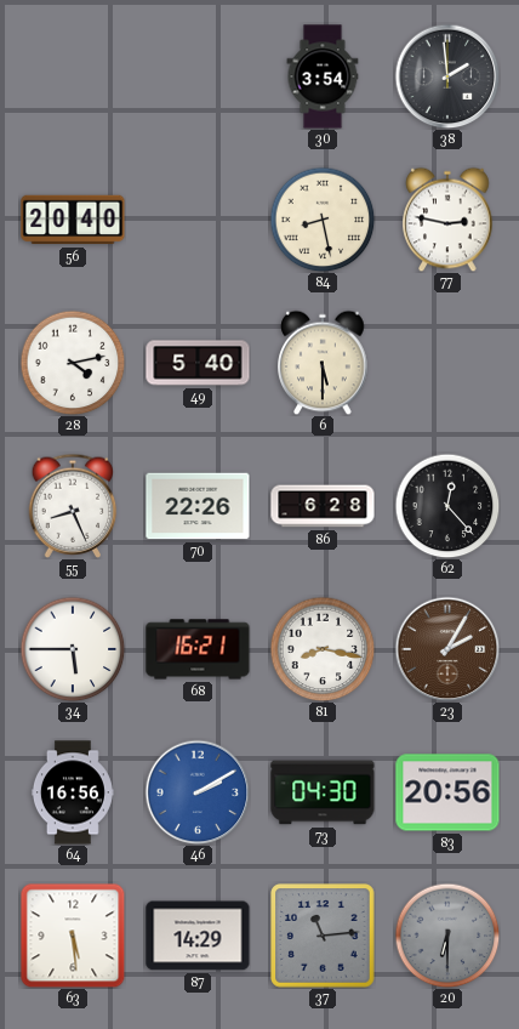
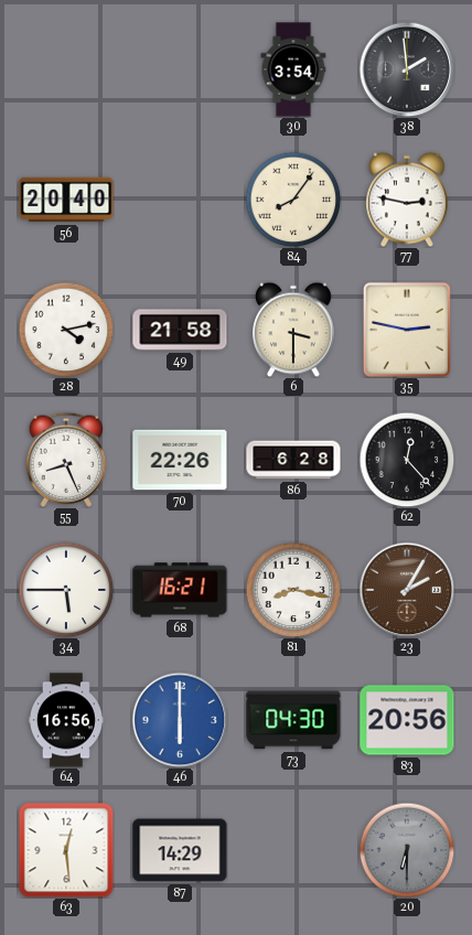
84: 8:28 -> 8:06
49: 5:40 -> 21:58
6: 5:30 -> 3:30
35: none -> 2:47
46: 2:10 -> 6:00
63: 5:29 -> 12:29
37: 11:14 -> none
